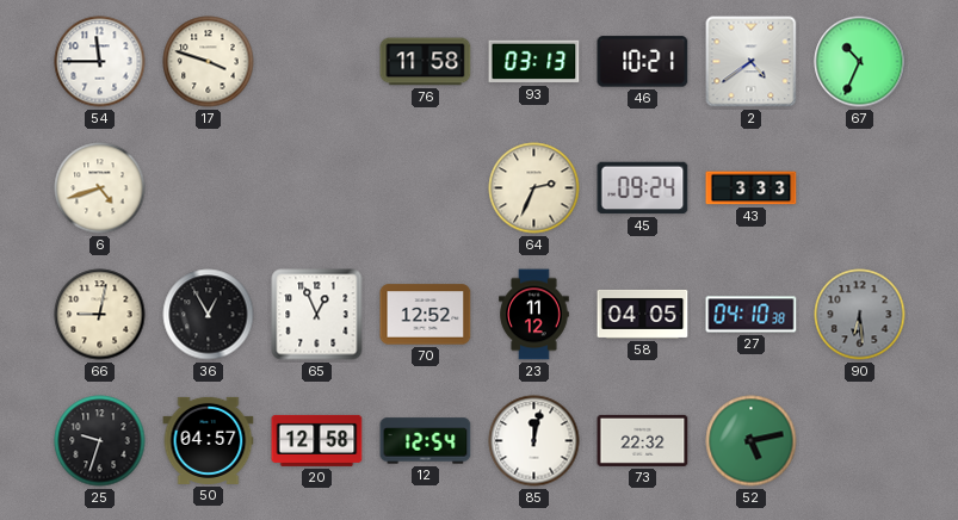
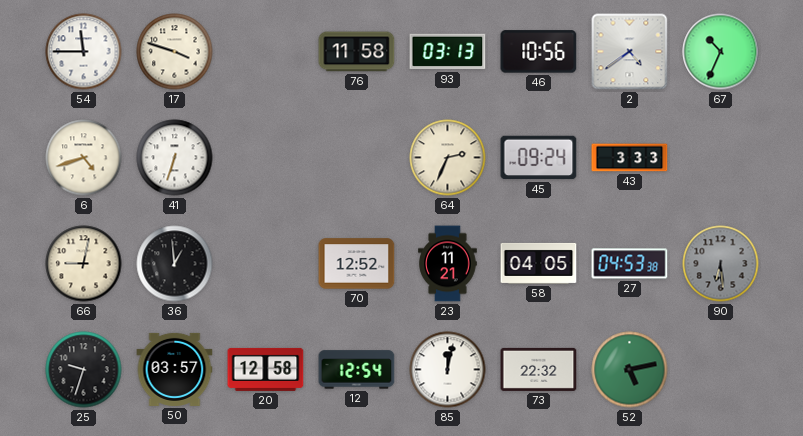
46: 10:21 -> 10:56
41: none -> 6:33
36: 12:55 -> 12:59
65: 12:56 -> none
23: 11:12 -> 11:21
27: 04:10 -> 04:53
50: 04:57 -> 03:57
